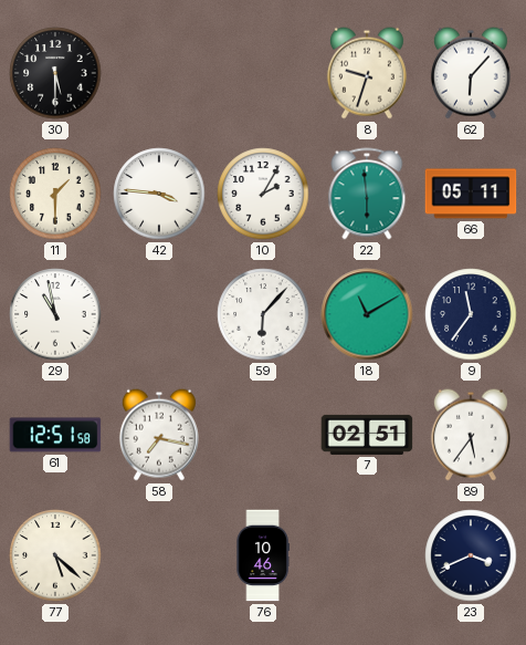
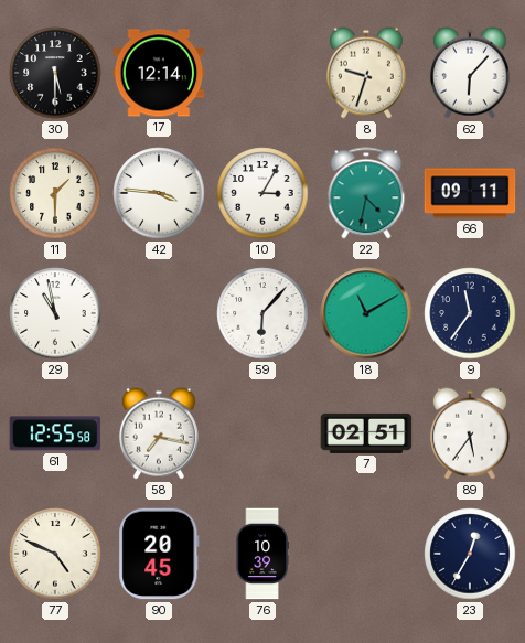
17: none -> 12:14
10: 2:05 -> 3:05
22: 5:59 -> 4:32
66: 05:11 -> 09:11
61: 12:51 -> 12:55
77: 5:22 -> 4:49
90: none -> 20:45
76: 10:46 -> 10:39
23: 3:41 -> 12:35
